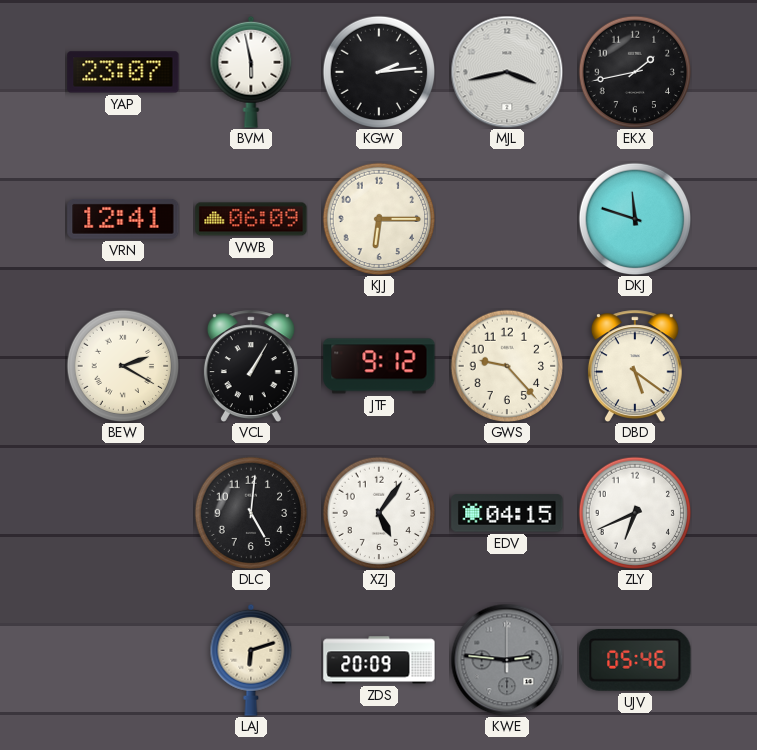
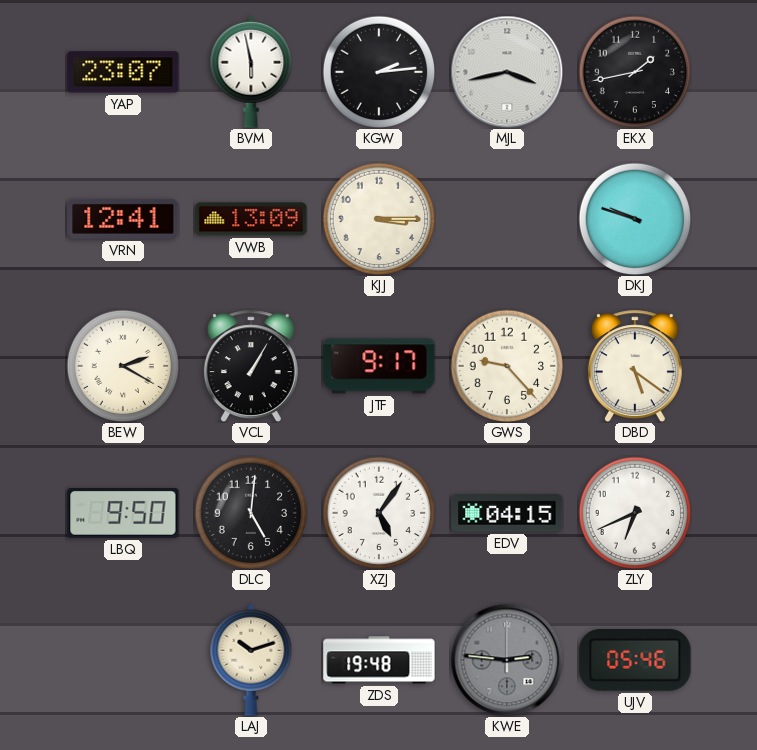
VWB: 06:09 -> 13:09
KJJ: 6:15 -> 3:15
DKJ: 11:48 -> 9:48
JTF: 9:12 -> 9:17
LBQ: none -> 9:50
LAJ: 6:12 -> 10:12
ZDS: 20:09 -> 19:48
